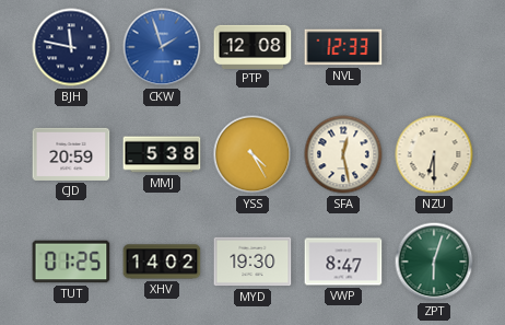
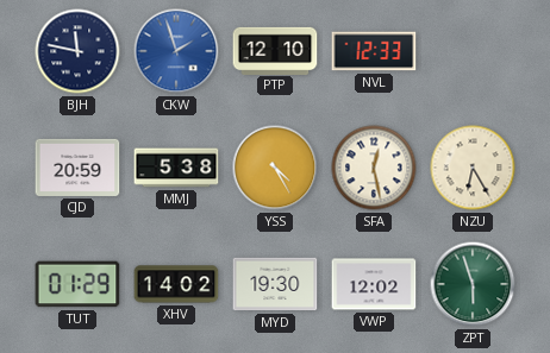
PTP: 12:08 -> 12:10
NZU: 6:30 -> 6:25
TUT: 01:25 -> 01:29
VWP: 8:47 -> 12:02
ZPT: 6:03 -> 5:57
